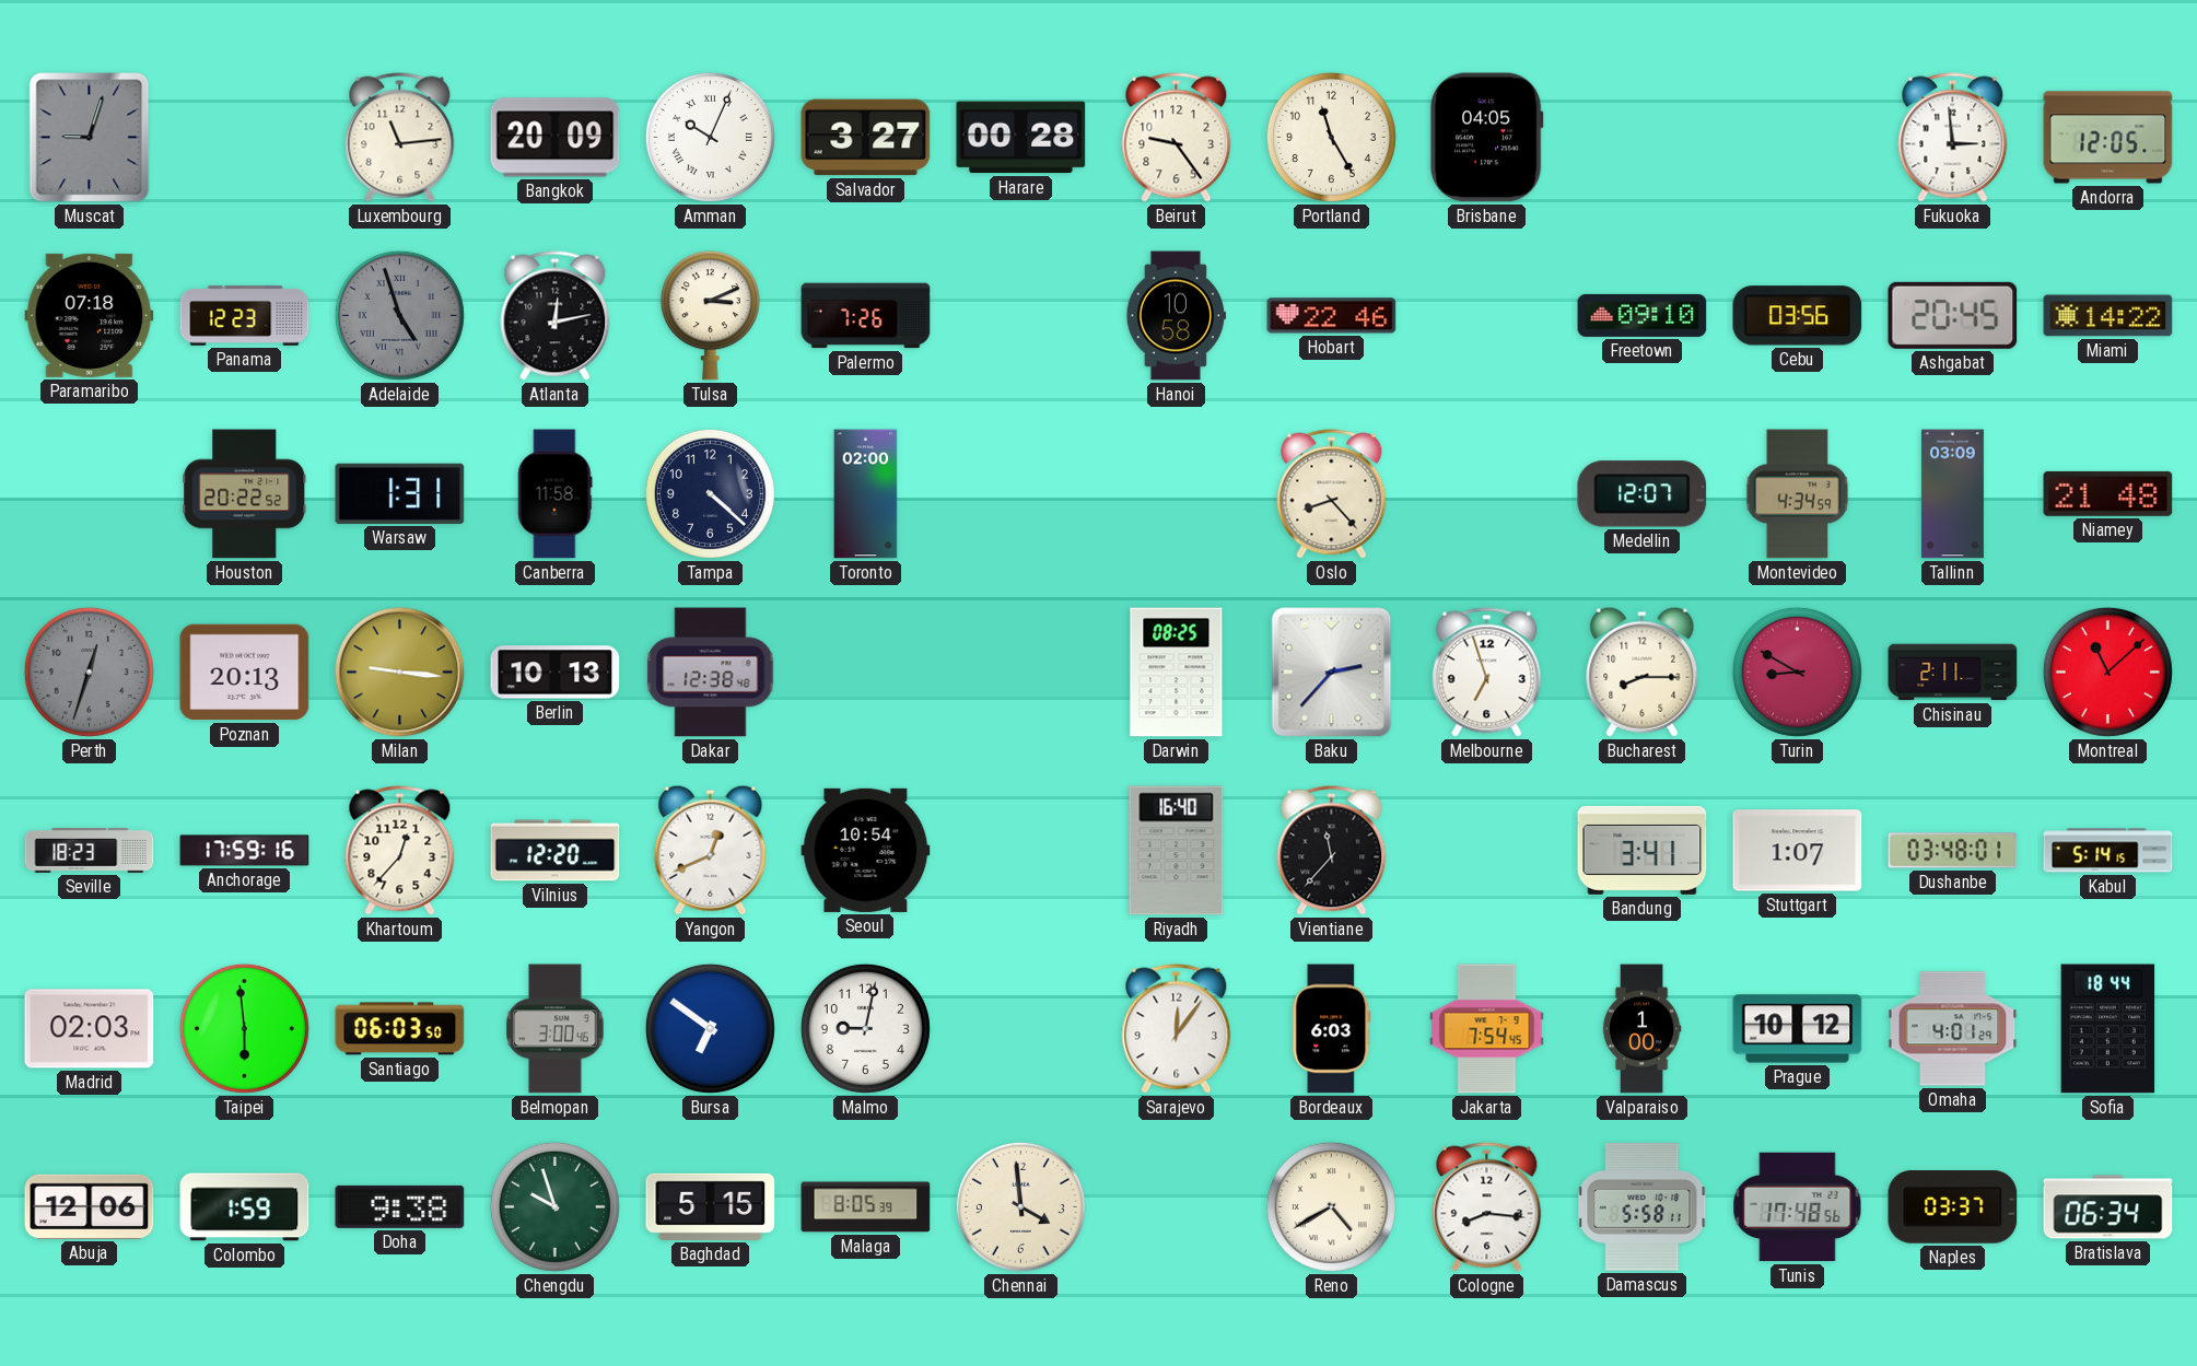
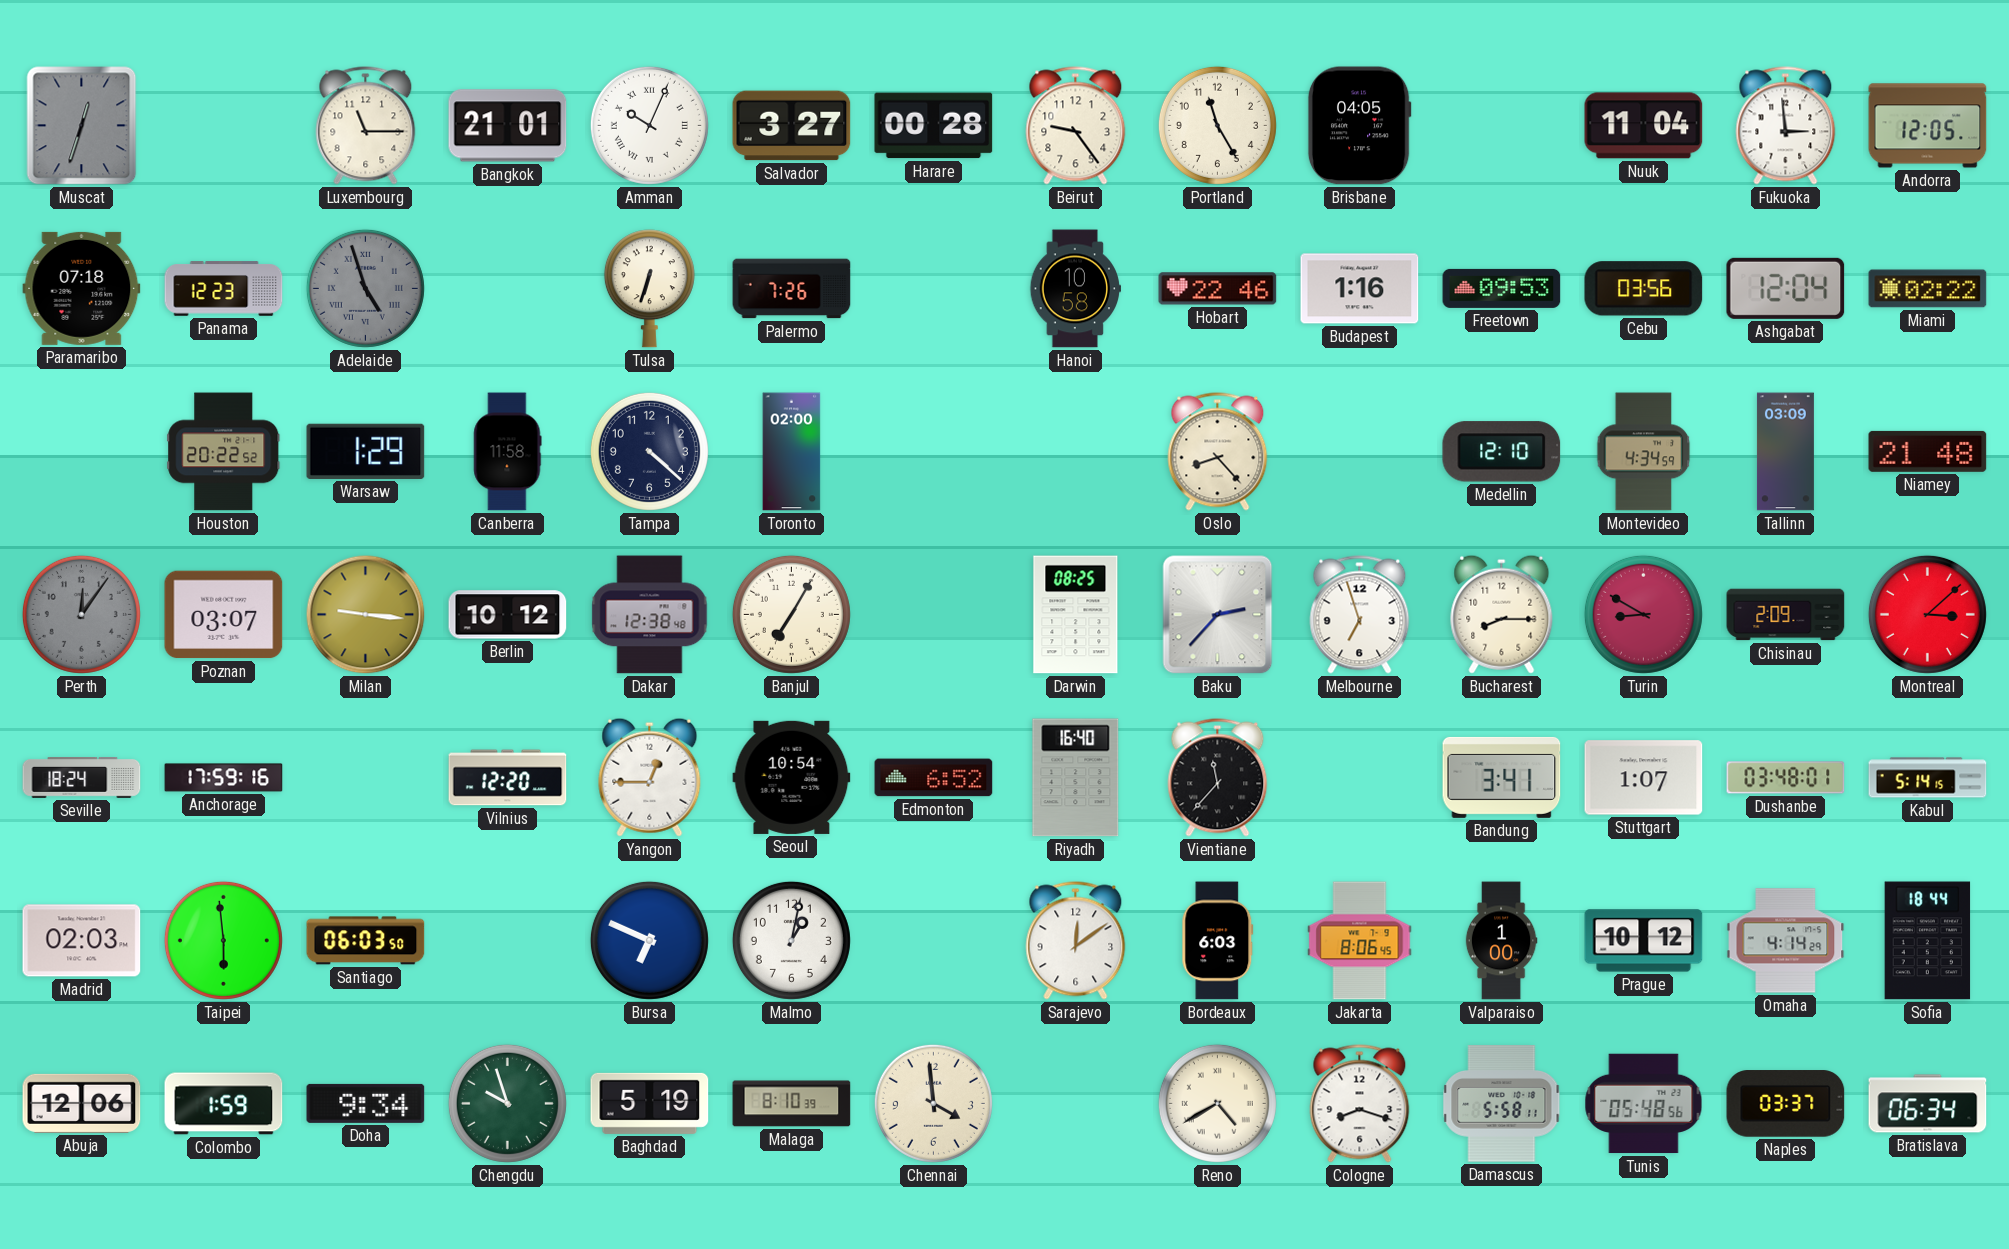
Muscat: 9:03 -> 12:33
Luxembourg: 11:14 -> 11:15
Bangkok: 20:09 -> 21:01
Nuuk: none -> 11:04
Atlanta: 12:13 -> none
Tulsa: 3:11 -> 6:33
Budapest: none -> 1:16
Freetown: 09:10 -> 09:53
Ashgabat: 20:45 -> 12:04
Miami: 14:22 -> 02:22
Warsaw: 1:31 -> 1:29
Medellin: 12:07 -> 12:10
Perth: 12:33 -> 12:06
Poznan: 20:13 -> 03:07
Berlin: 10:13 -> 10:12
Banjul: none -> 7:05
Chisinau: 2:11 -> 2:09
Montreal: 11:08 -> 3:08
Seville: 18:23 -> 18:24
Khartoum: 12:37 -> none
Yangon: 12:41 -> 12:45
Edmonton: none -> 6:52
Belmopan: 3:00 -> none
Bursa: 6:51 -> 6:49
Malmo: 9:02 -> 1:02
Sarajevo: 12:06 -> 12:09
Jakarta: 7:54 -> 8:06
Omaha: 4:01 -> 4:14
Doha: 9:38 -> 9:34
Baghdad: 5:15 -> 5:19
Malaga: 8:05 -> 8:10
Cologne: 8:16 -> 8:18
Tunis: 17:48 -> 05:48
